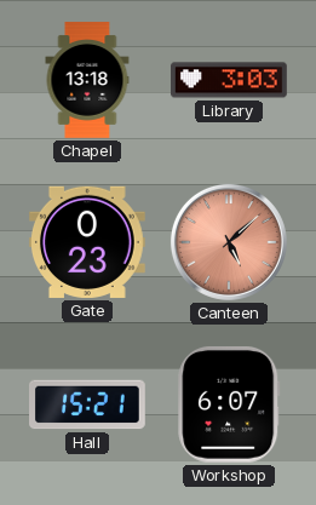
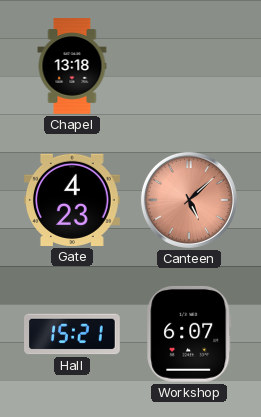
Library: 3:03 -> none
Gate: 0:23 -> 4:23
